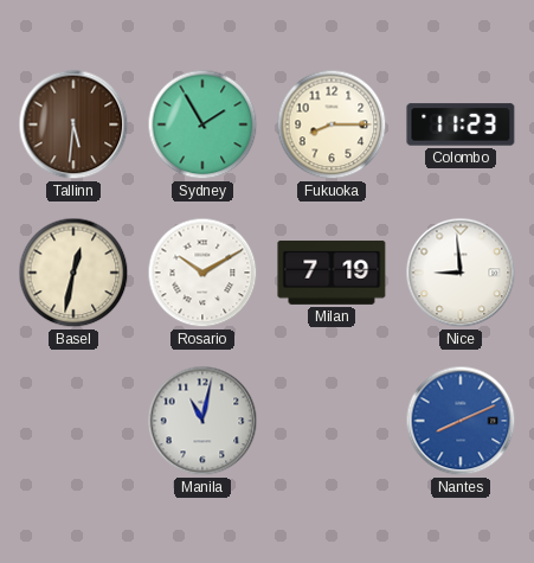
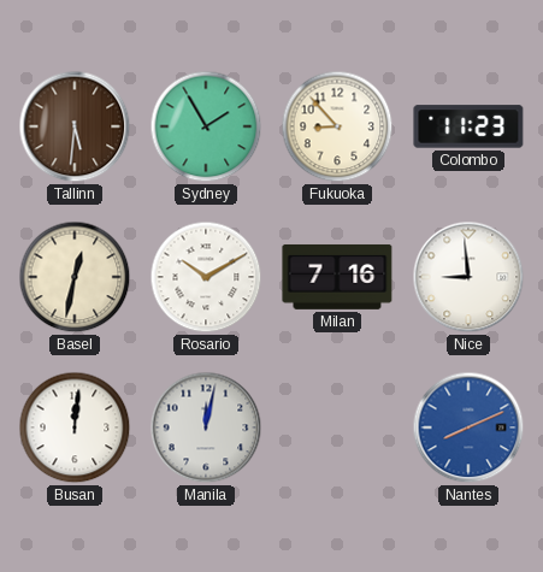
Fukuoka: 8:15 -> 8:53
Milan: 7:19 -> 7:16
Busan: none -> 12:01
Manila: 11:02 -> 12:02
